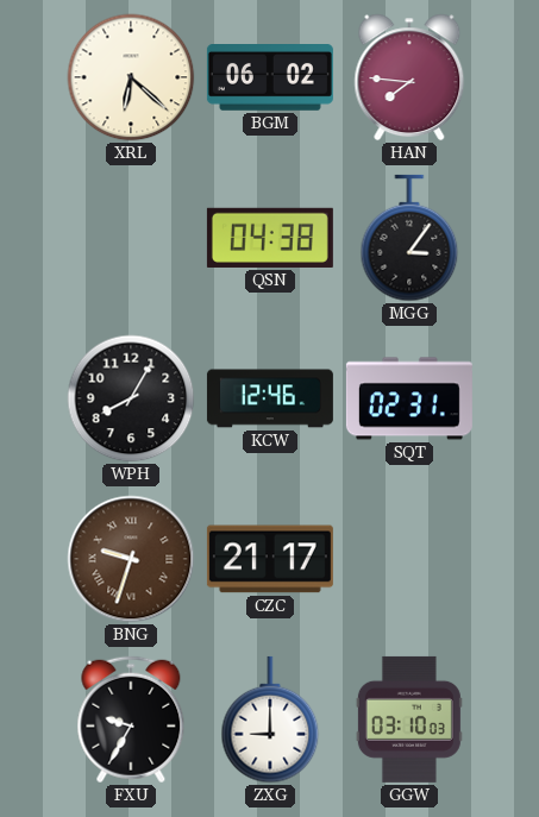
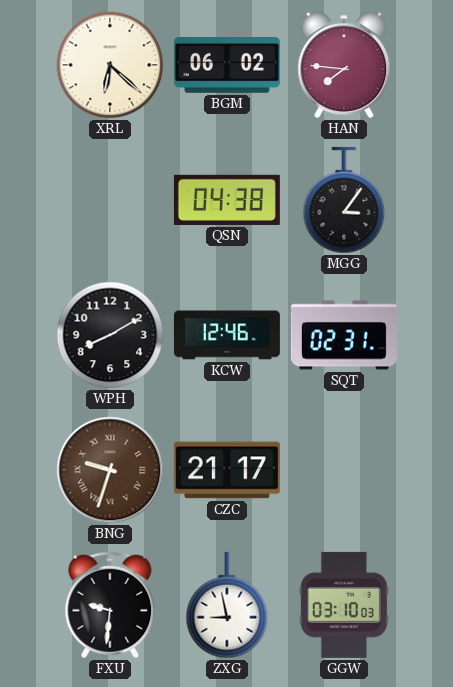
WPH: 8:05 -> 8:10
FXU: 9:35 -> 9:31
ZXG: 9:00 -> 8:58
